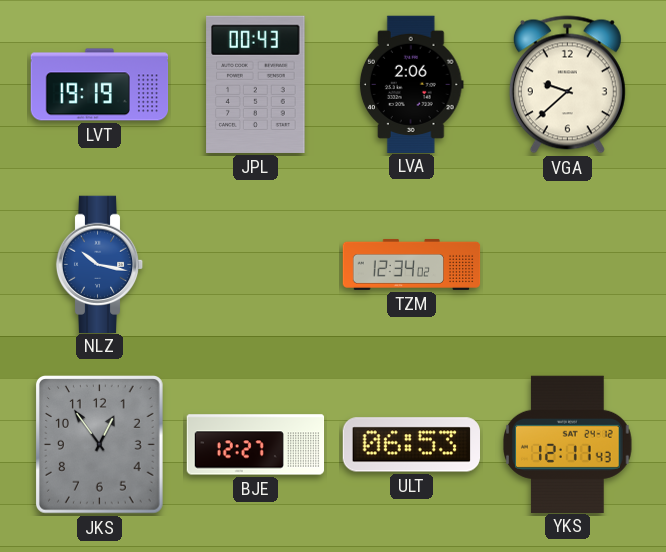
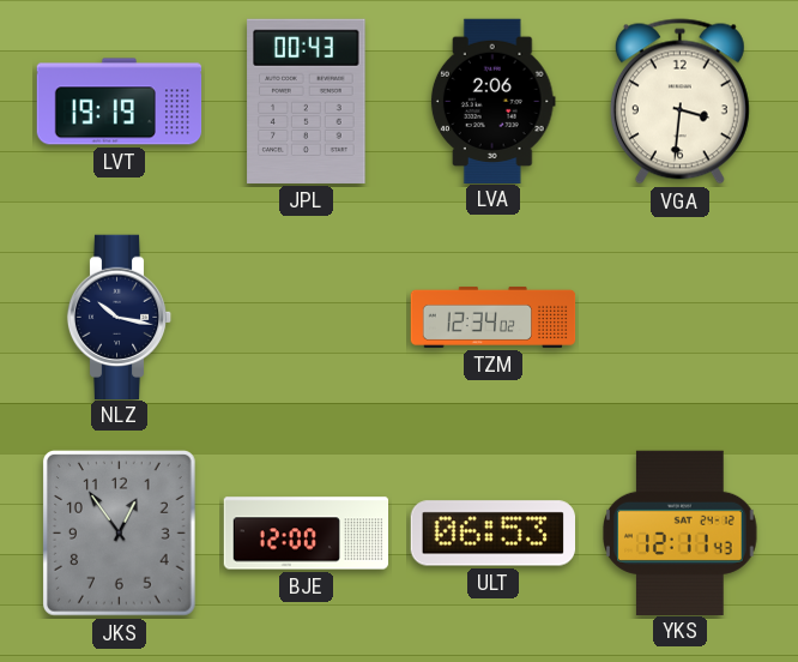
VGA: 9:38 -> 3:31
NLZ dial: blue -> navy
BJE: 12:27 -> 12:00
